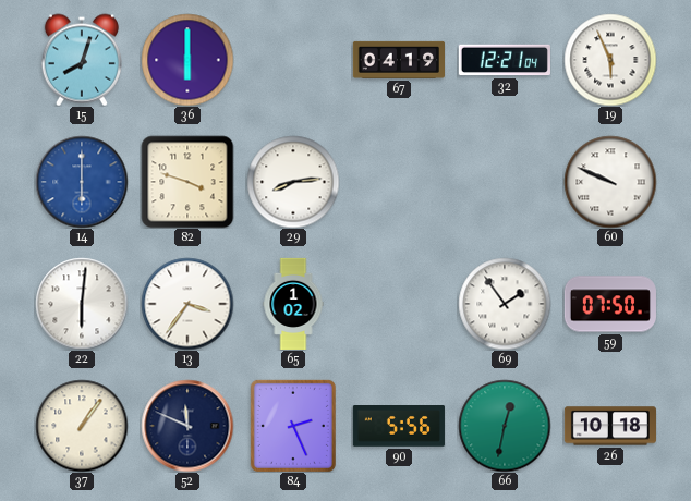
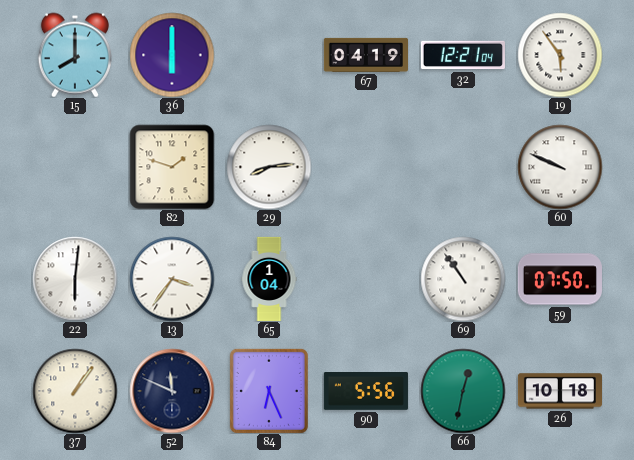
15: 8:03 -> 8:00
19: 5:56 -> 5:54
14: 6:00 -> none
82: 3:48 -> 1:48
65: 1:02 -> 1:04
69: 1:54 -> 10:54
84: 2:26 -> 6:26
